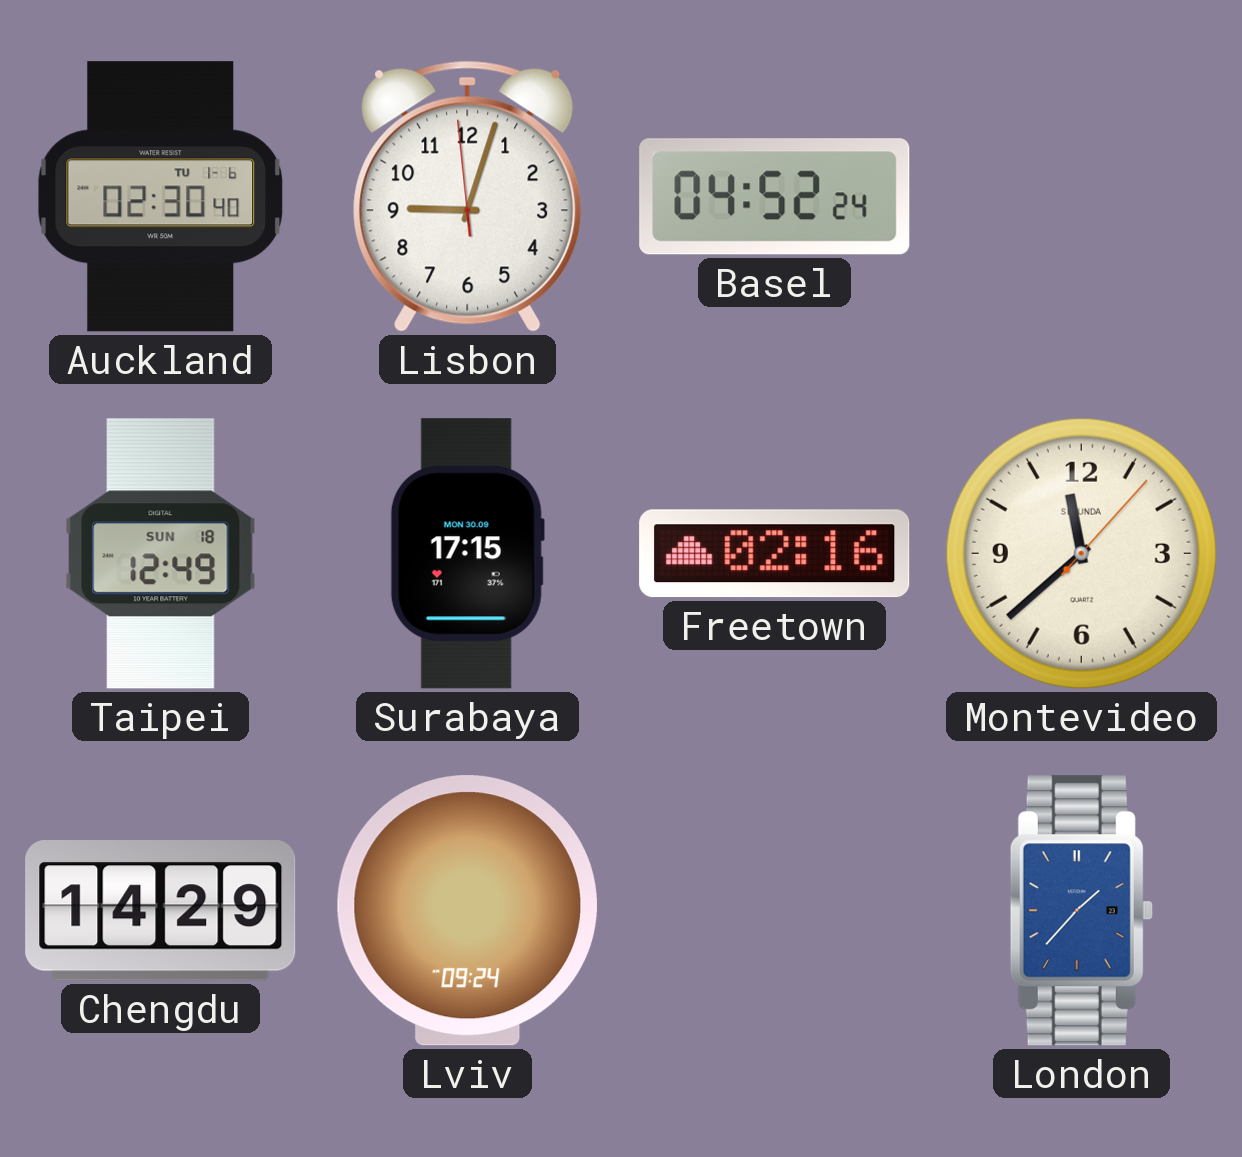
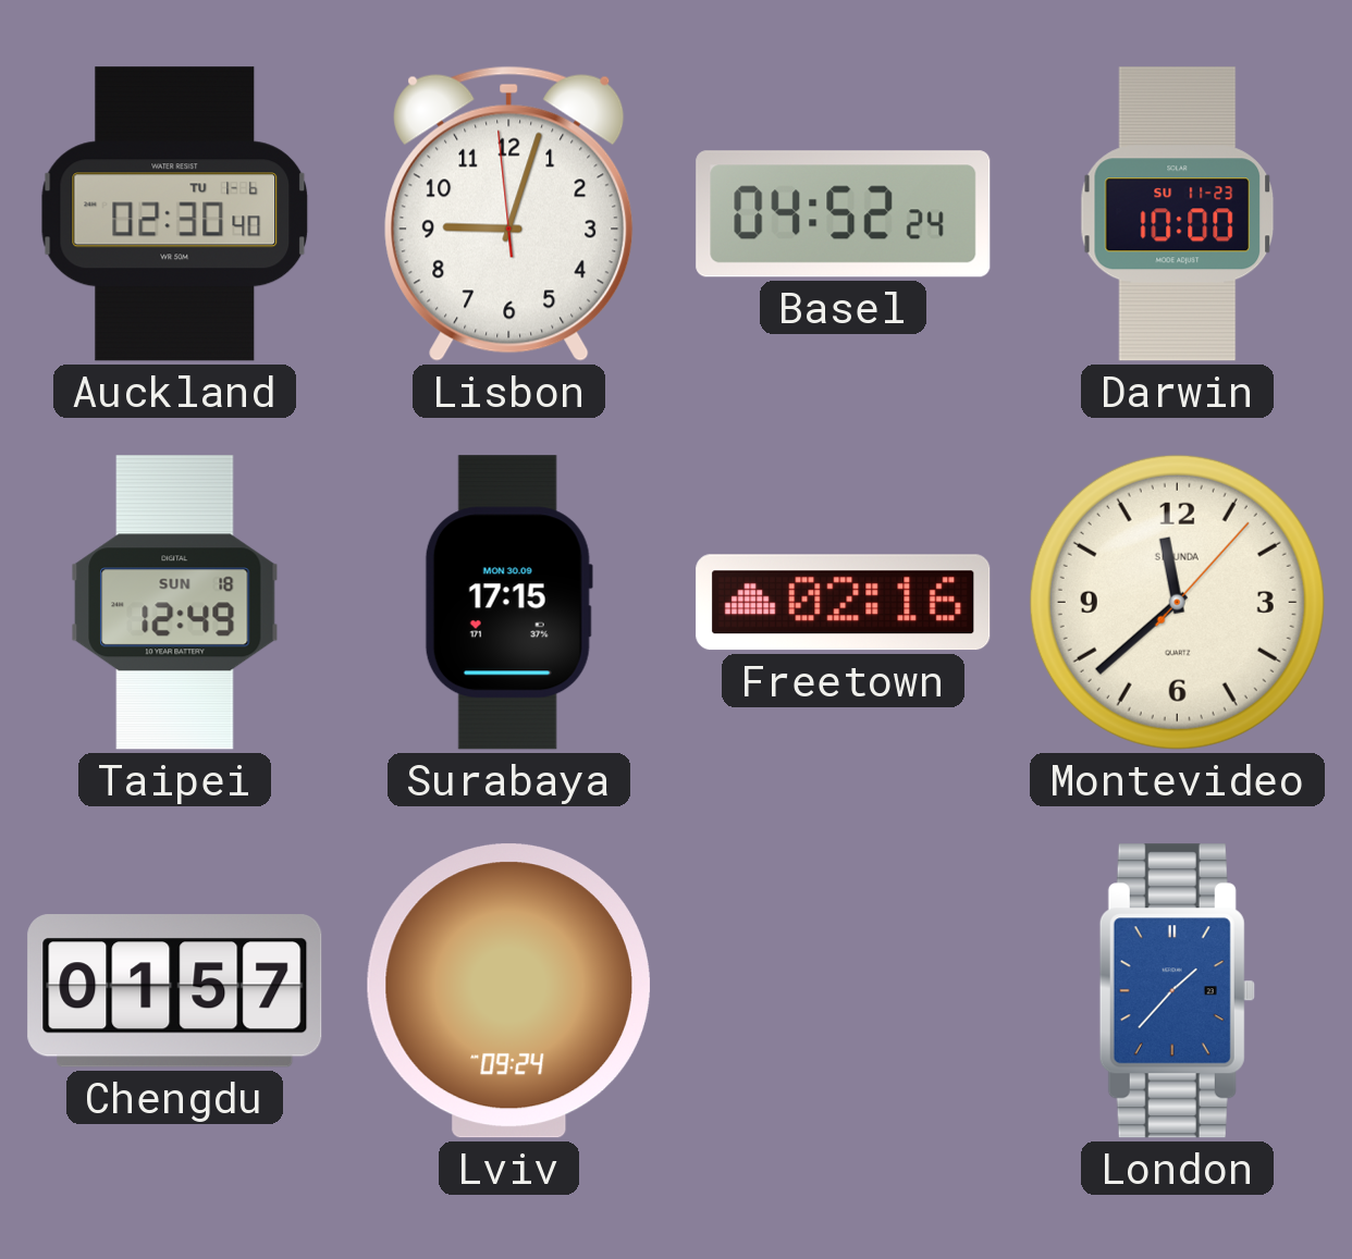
Darwin: none -> 10:00
Chengdu: 14:29 -> 01:57
